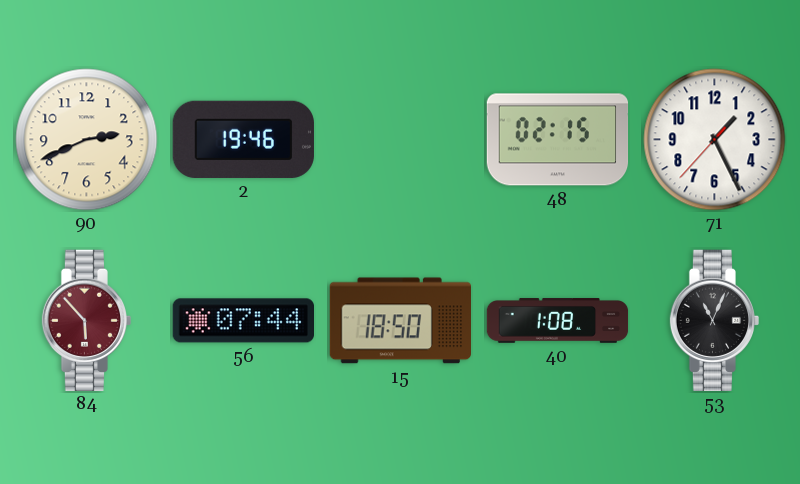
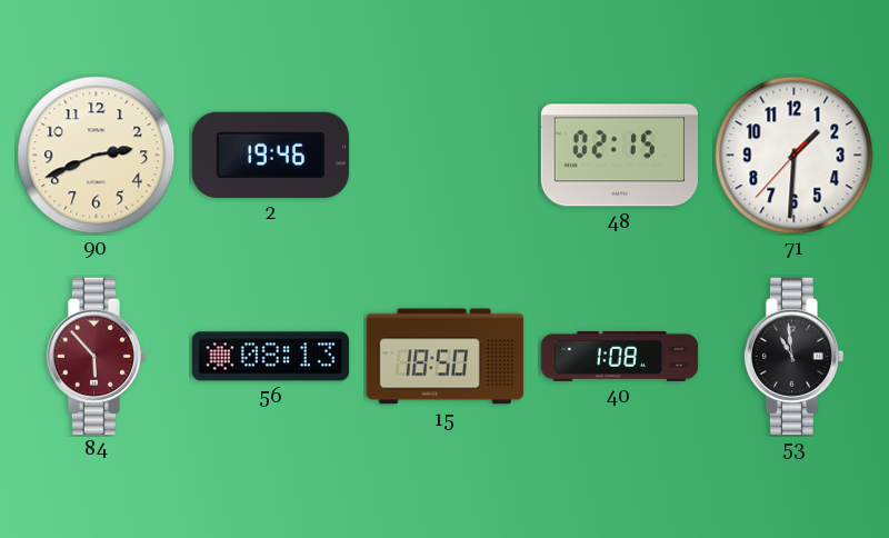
71: 1:25 -> 1:30
56: 07:44 -> 08:13
53: 11:04 -> 10:59
